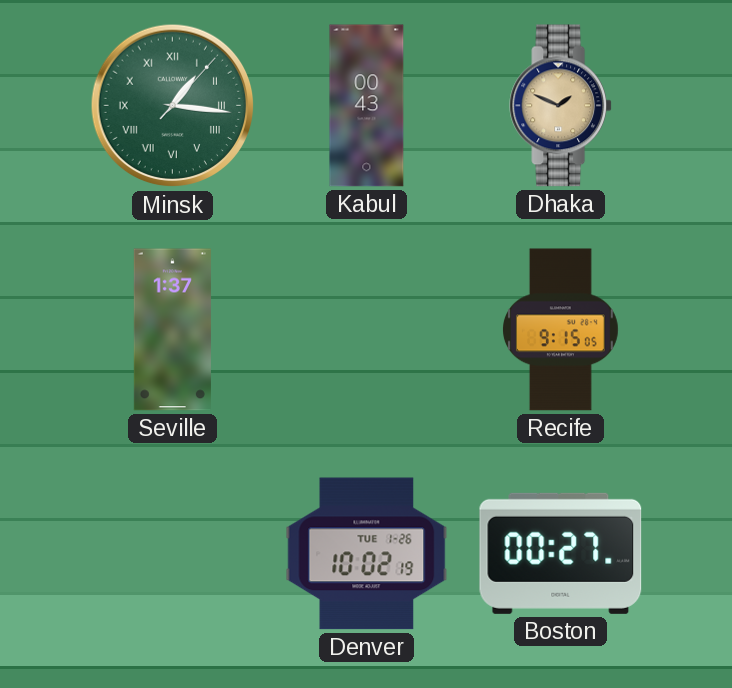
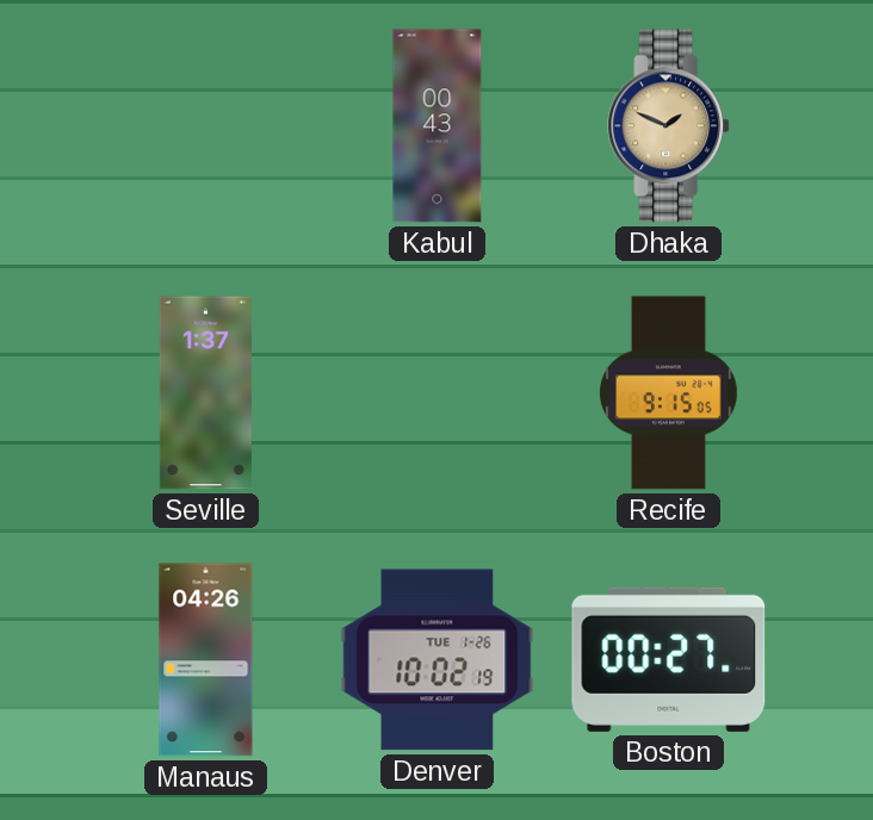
Minsk: 1:16 -> none
Manaus: none -> 04:26
